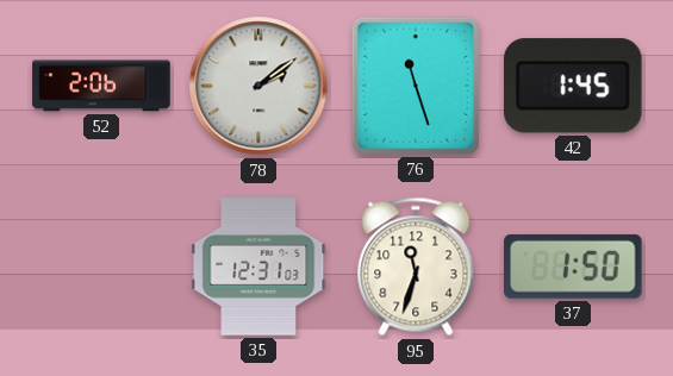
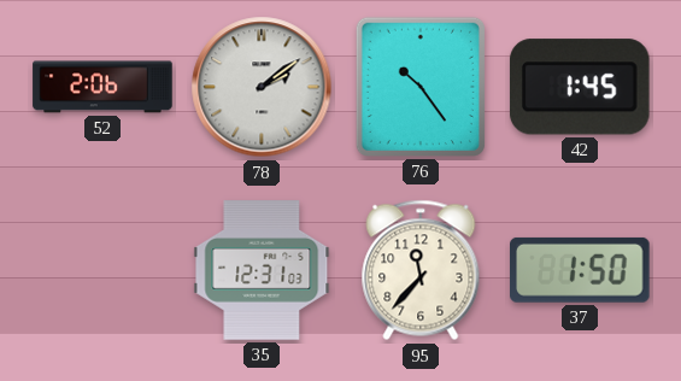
76: 11:27 -> 10:24
95: 11:33 -> 11:37
